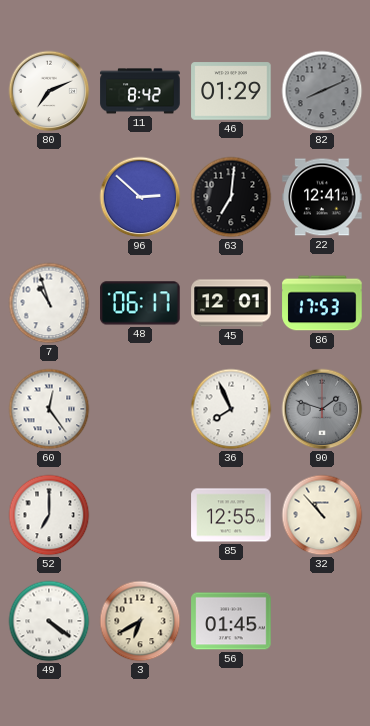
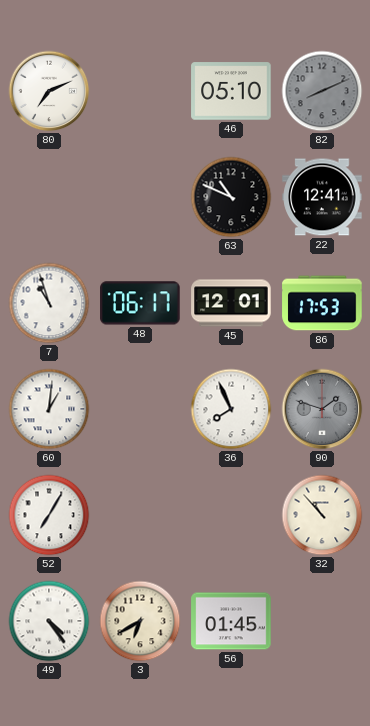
11: 8:42 -> none
46: 01:29 -> 05:10
96: 2:52 -> none
63: 7:01 -> 10:49
60: 12:24 -> 1:01
52: 7:00 -> 7:05
85: 12:55 -> none
49: 4:21 -> 4:24
